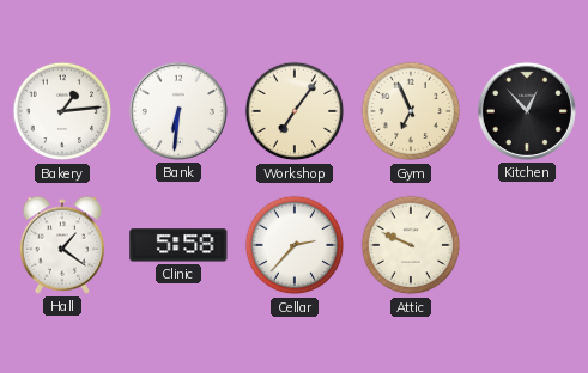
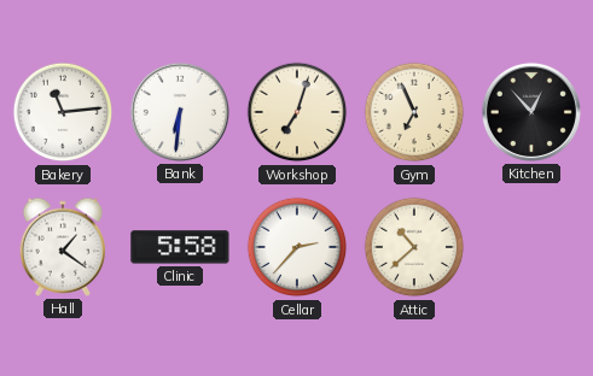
Bakery: 1:14 -> 11:14
Workshop: 7:06 -> 7:03
Attic: 9:49 -> 10:38
